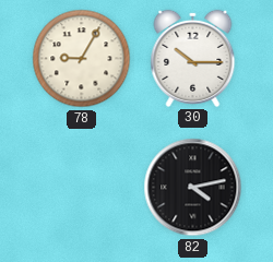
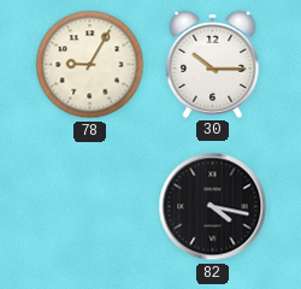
82: 4:13 -> 4:17
